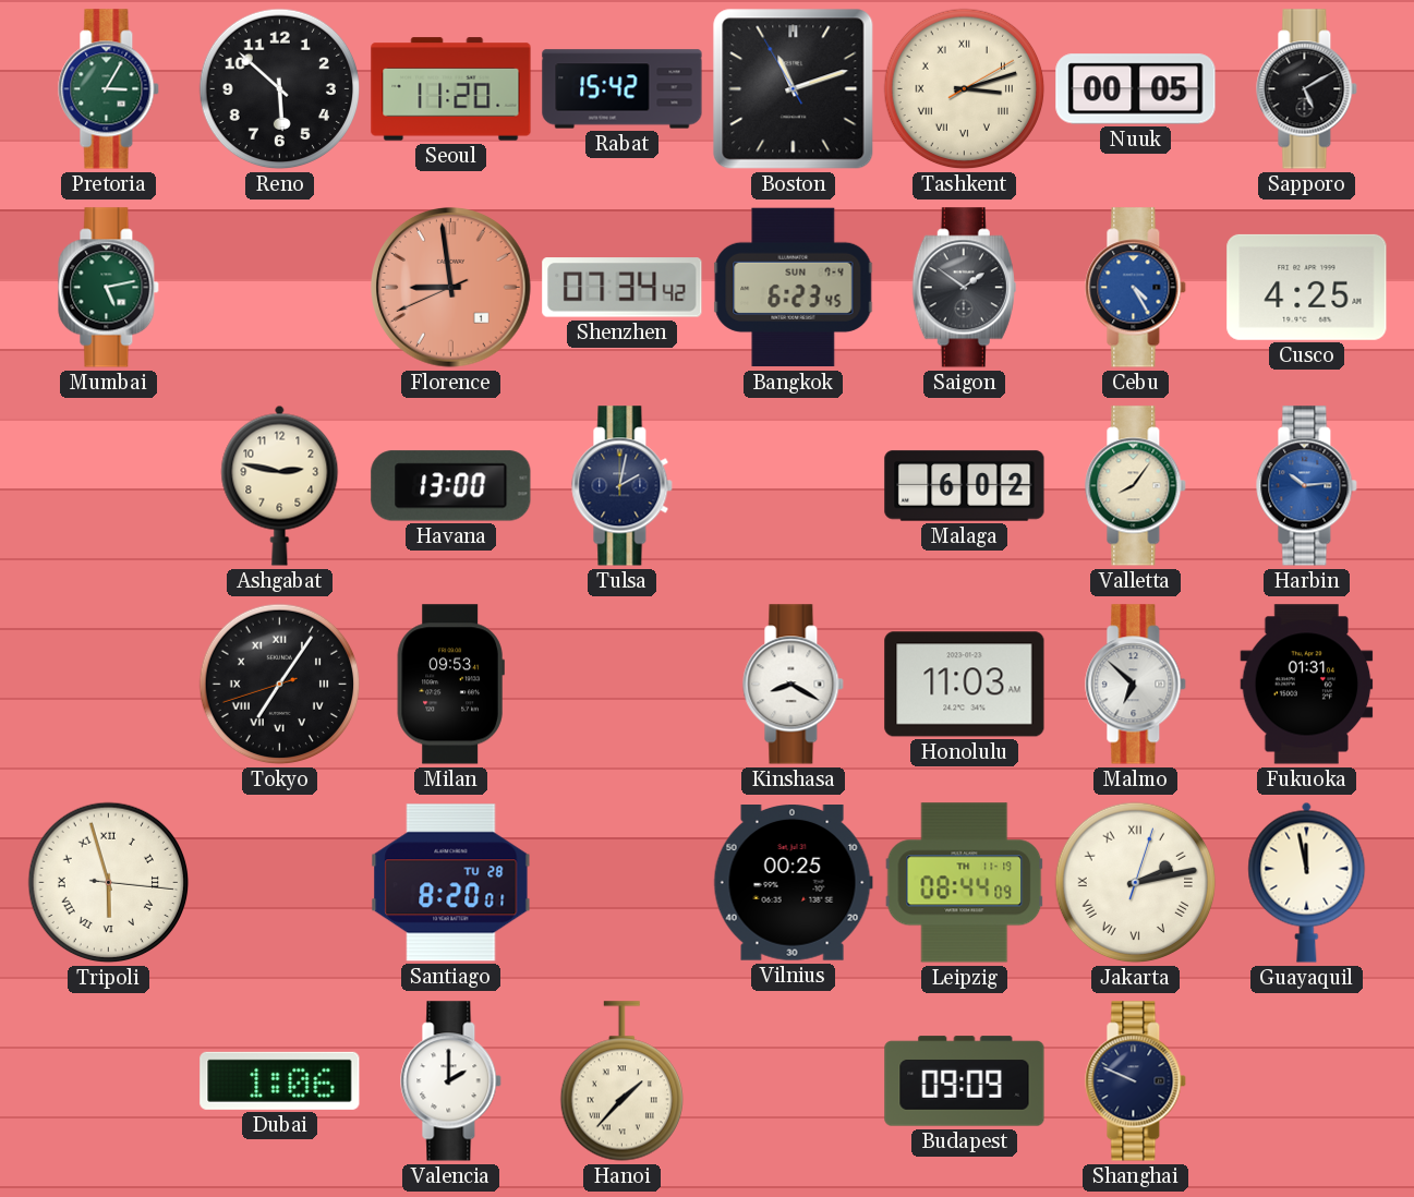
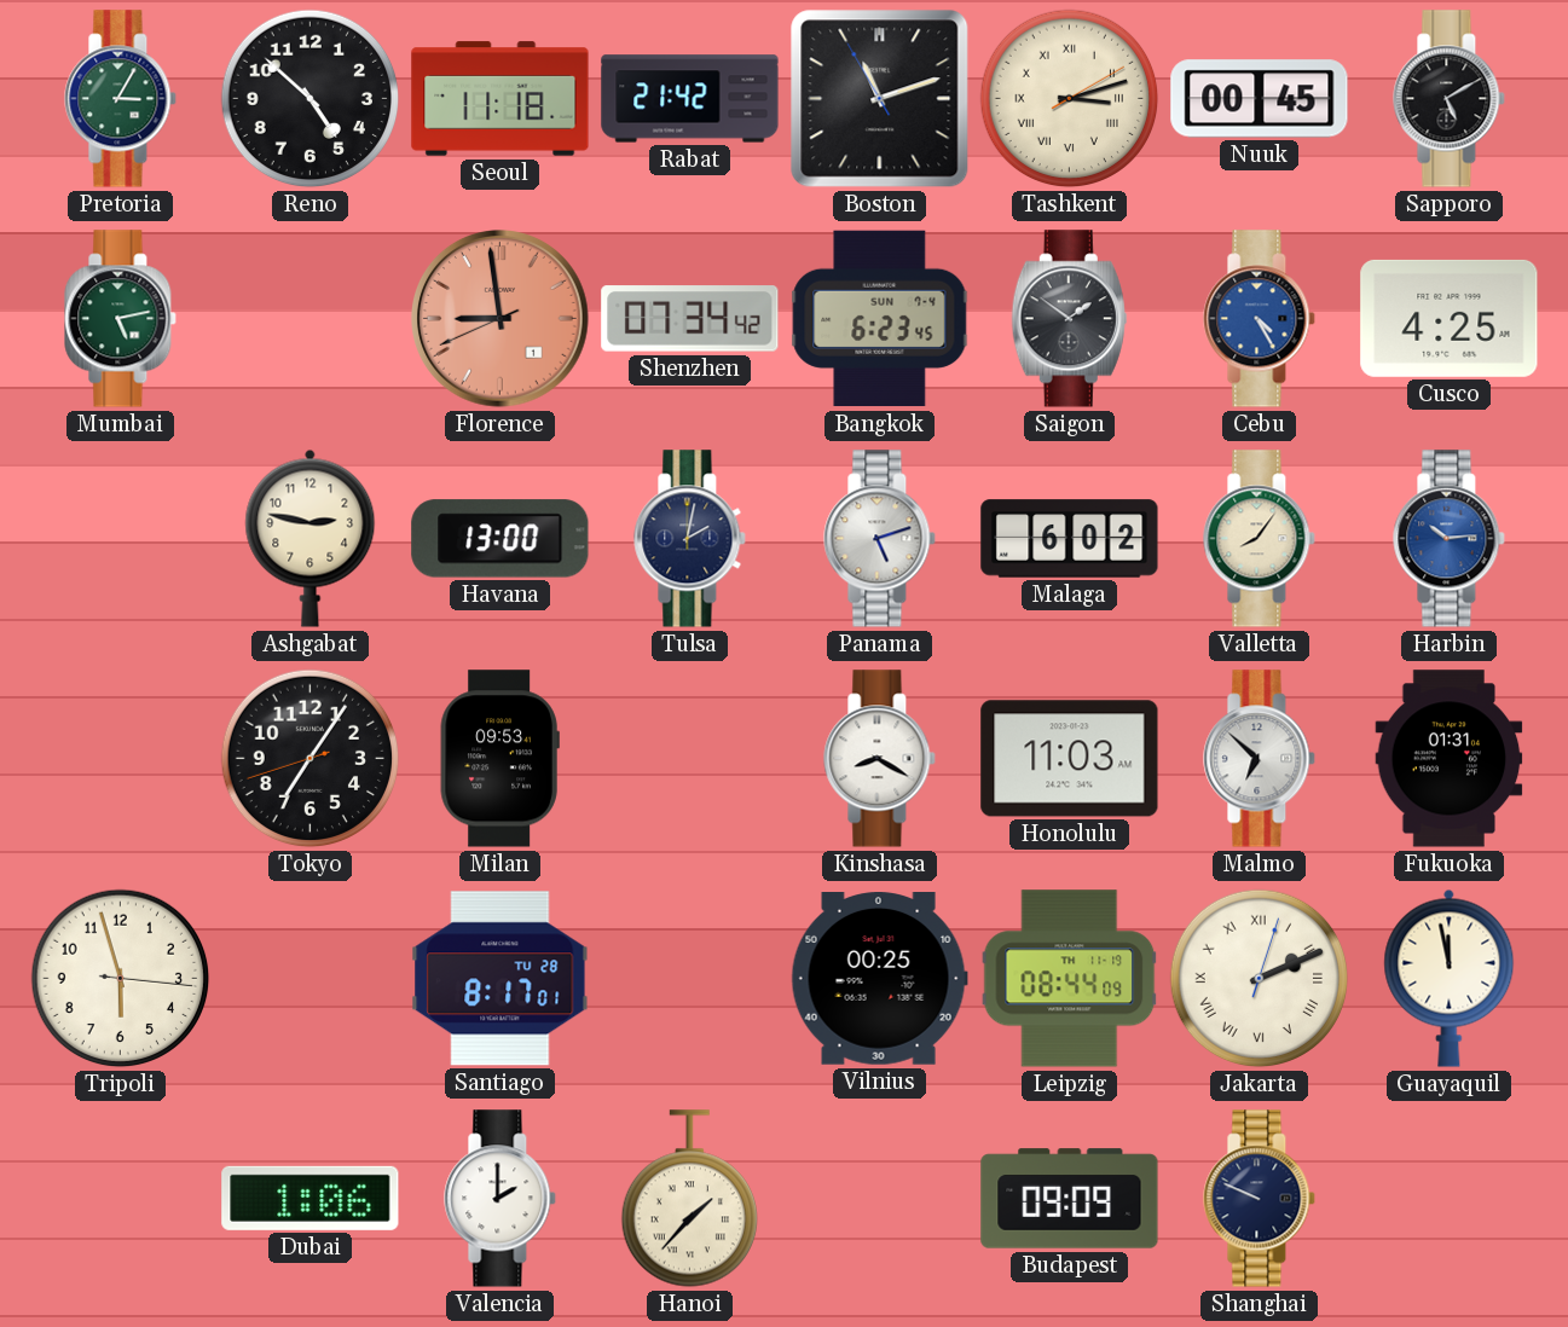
Reno: 5:52 -> 4:52
Seoul: 11:20 -> 11:18
Rabat: 15:42 -> 21:42
Nuuk: 00:05 -> 00:45
Panama: none -> 5:12
Tokyo numerals: Roman -> Arabic
Tripoli numerals: Roman -> Arabic
Santiago: 8:20 -> 8:17
Jakarta: 2:13 -> 2:11
